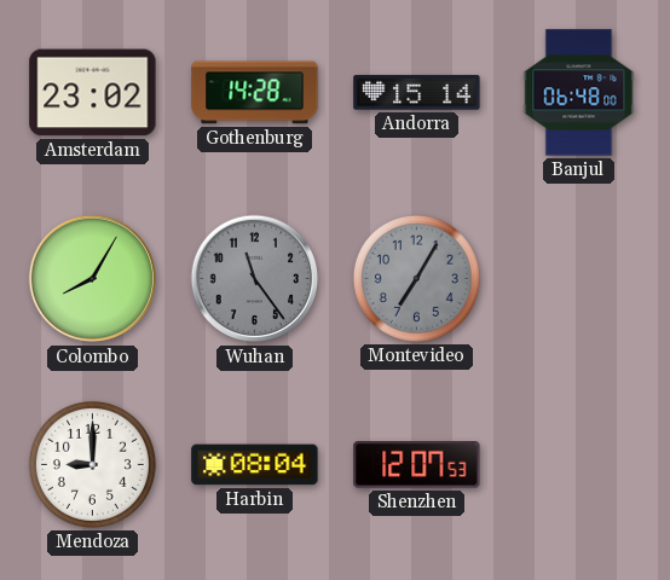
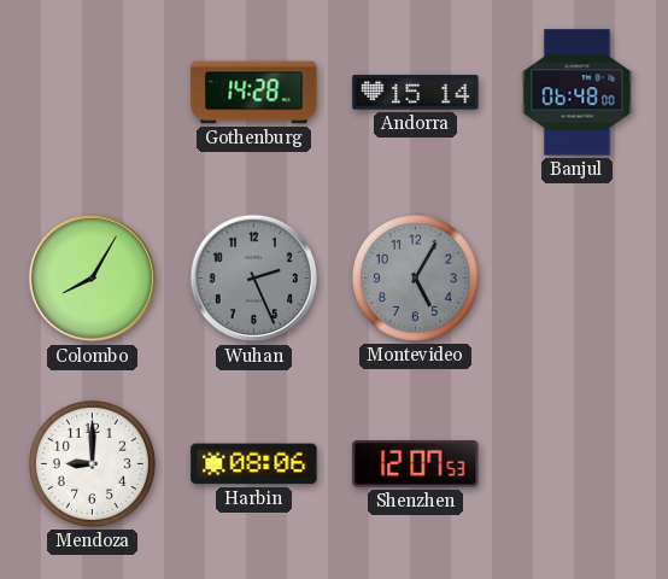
Amsterdam: 23:02 -> none
Wuhan: 11:24 -> 2:26
Montevideo: 7:05 -> 5:05
Harbin: 08:04 -> 08:06
